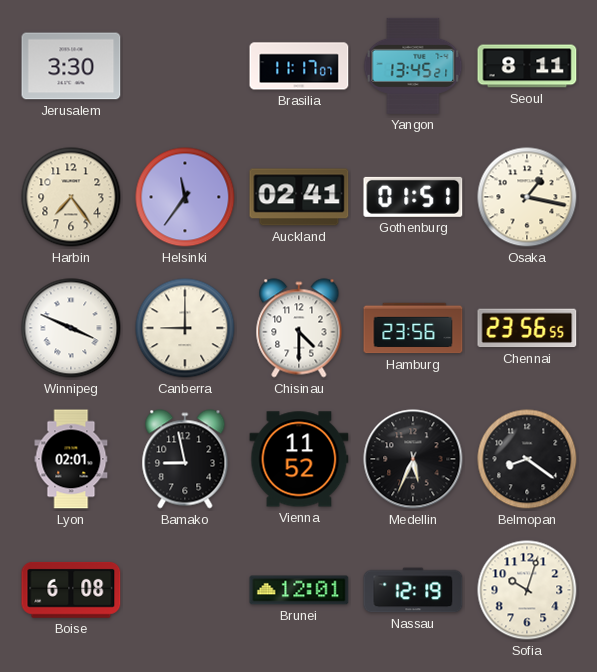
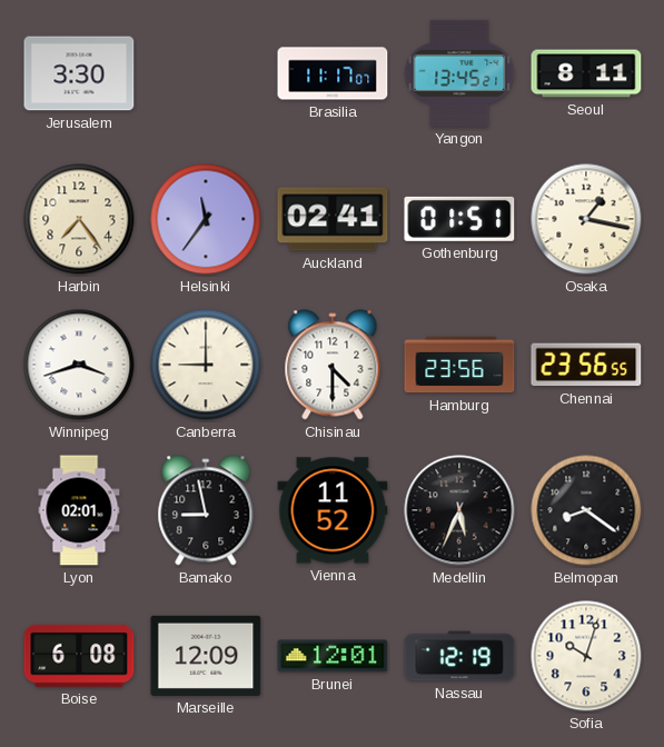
Winnipeg: 3:49 -> 3:42
Marseille: none -> 12:09
